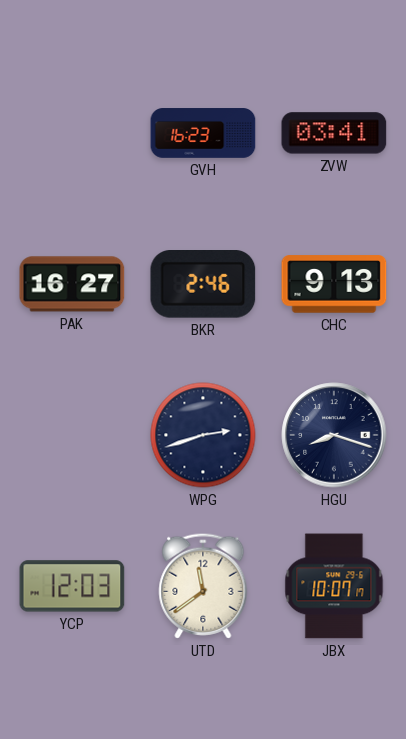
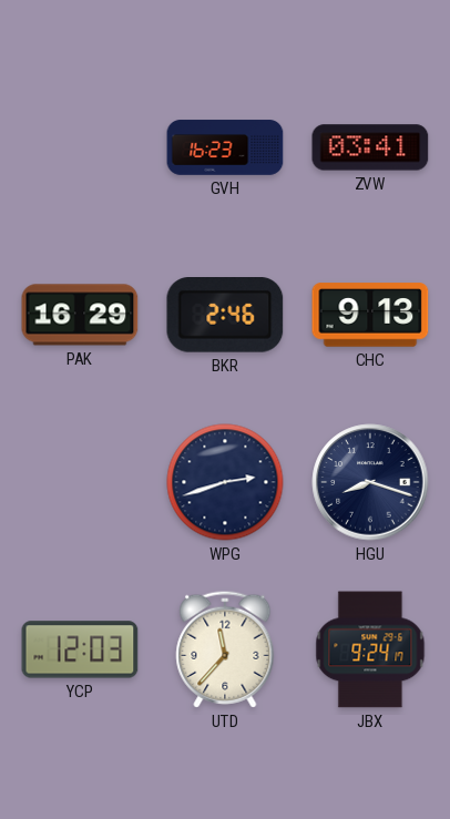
PAK: 16:27 -> 16:29
UTD: 11:39 -> 11:37
JBX: 10:07 -> 9:24
